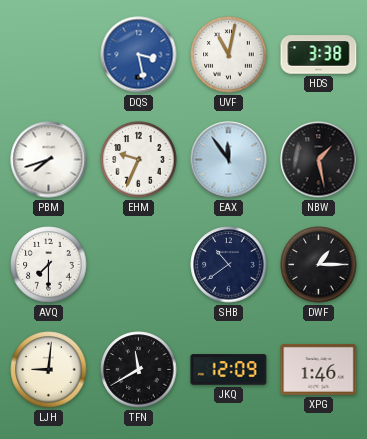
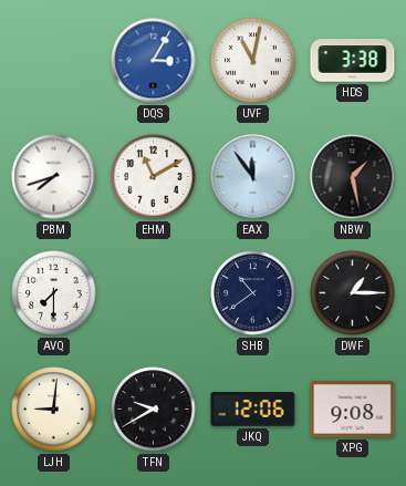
DQS: 3:28 -> 3:05
EHM: 9:34 -> 11:10
TFN: 11:40 -> 9:40
JKQ: 12:09 -> 12:06
XPG: 1:46 -> 9:08
